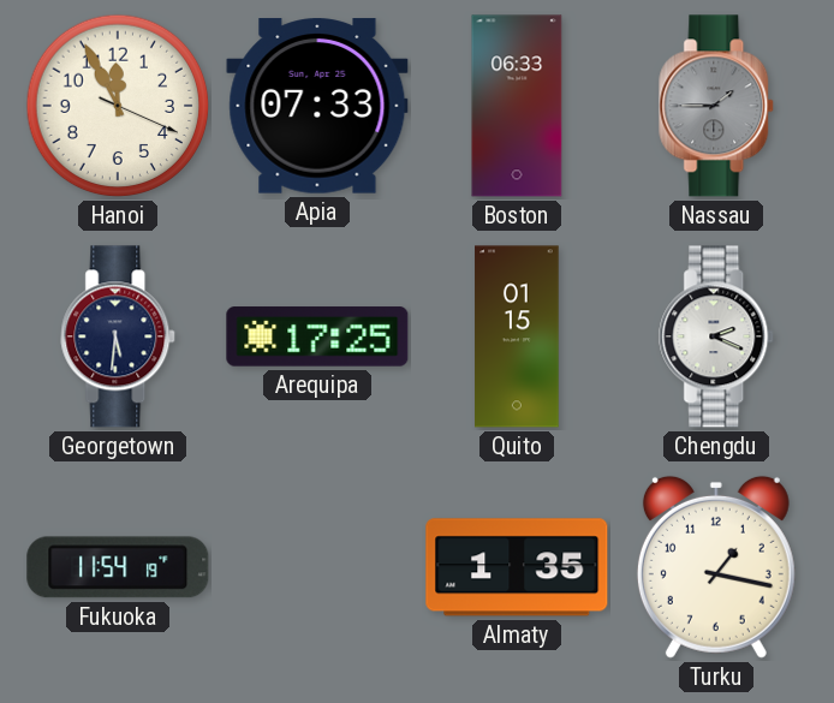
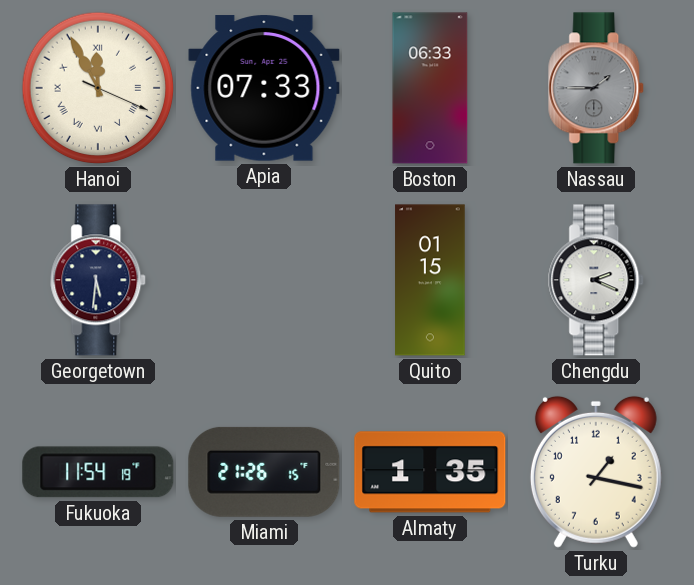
Hanoi numerals: Arabic -> Roman
Arequipa: 17:25 -> none
Miami: none -> 21:26
